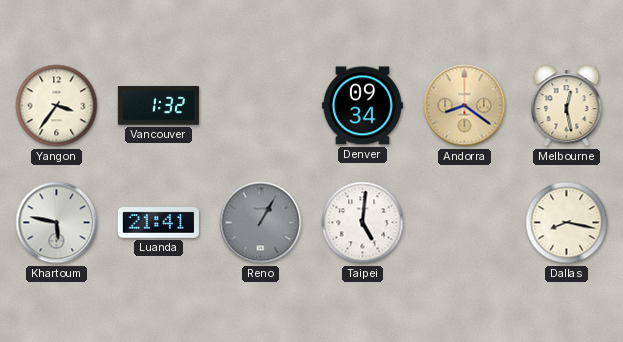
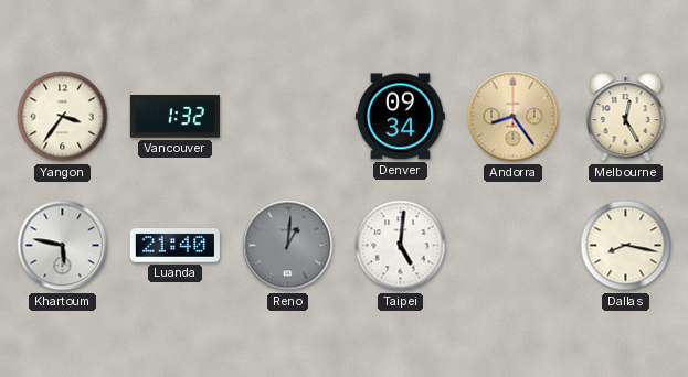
Andorra: 8:21 -> 8:24
Melbourne: 12:28 -> 12:25
Luanda: 21:41 -> 21:40
Reno: 1:05 -> 1:01
